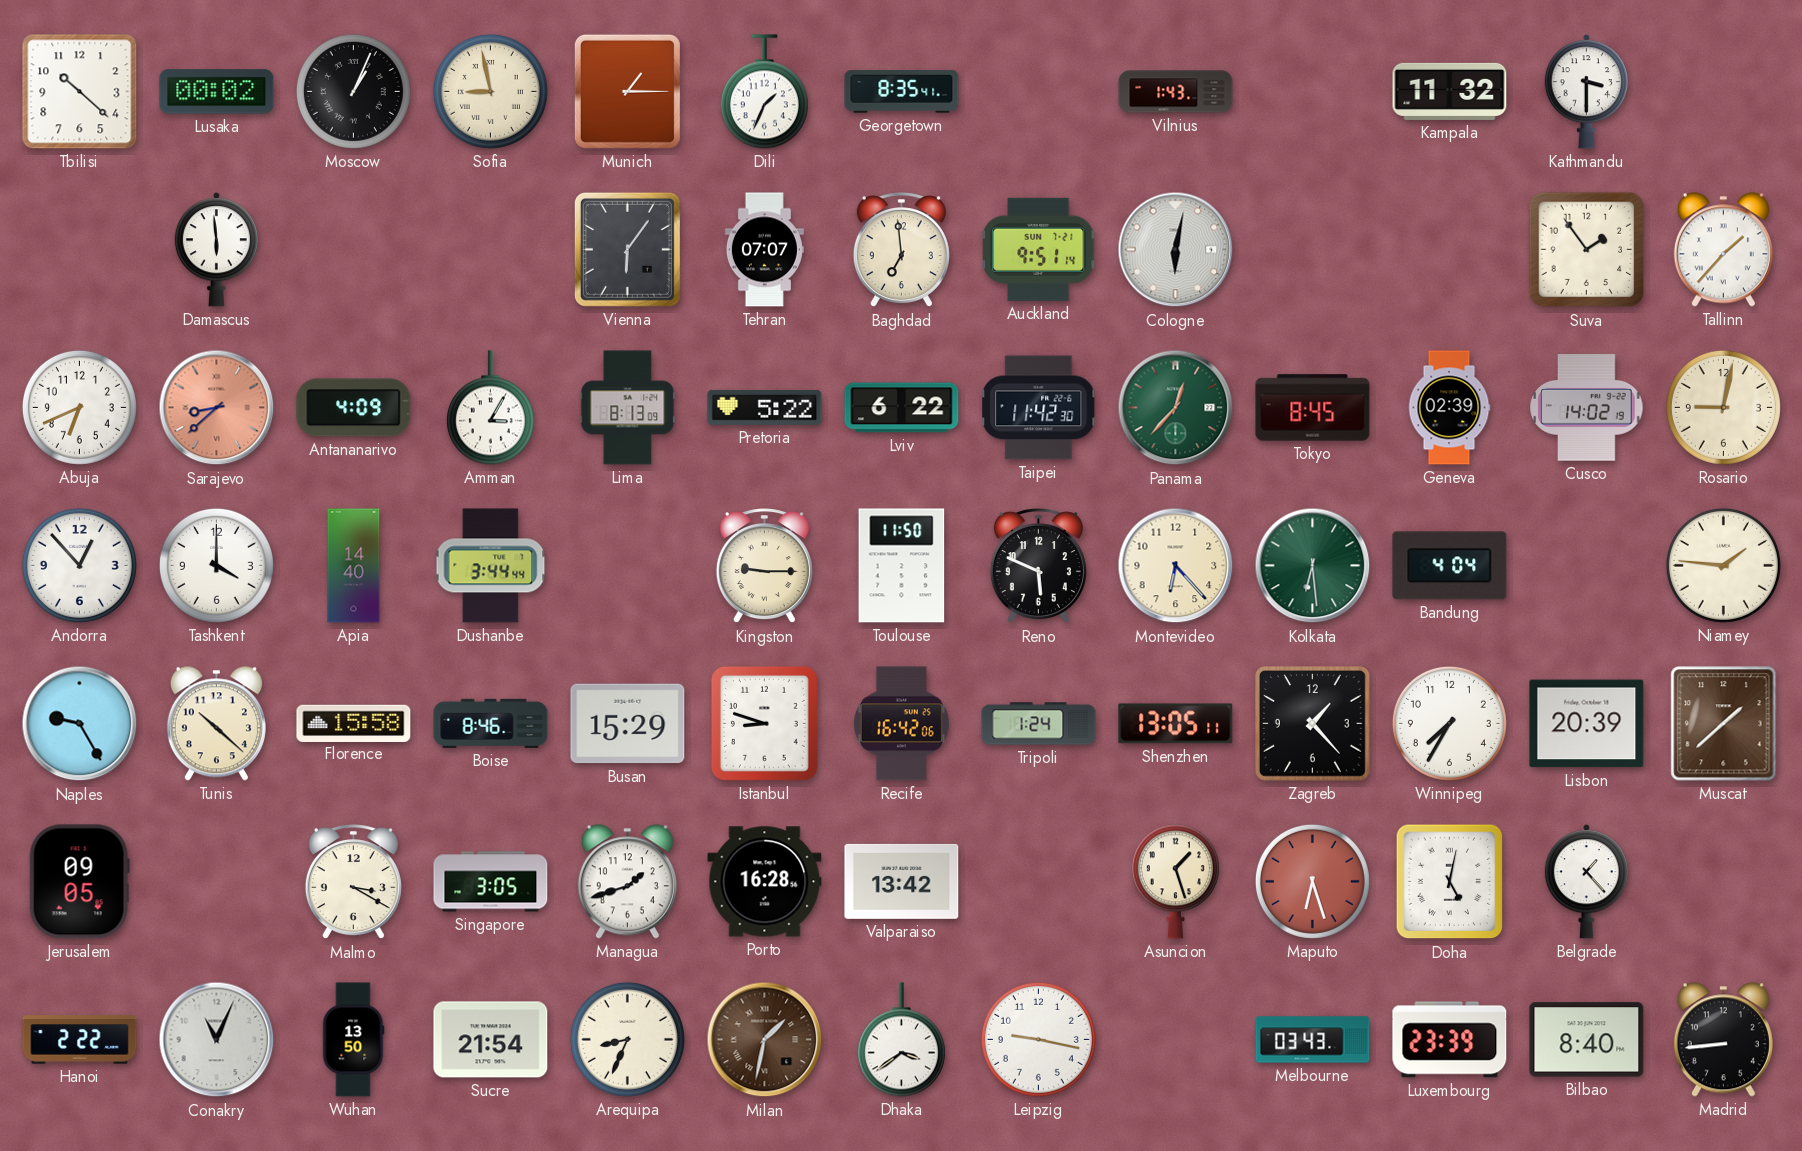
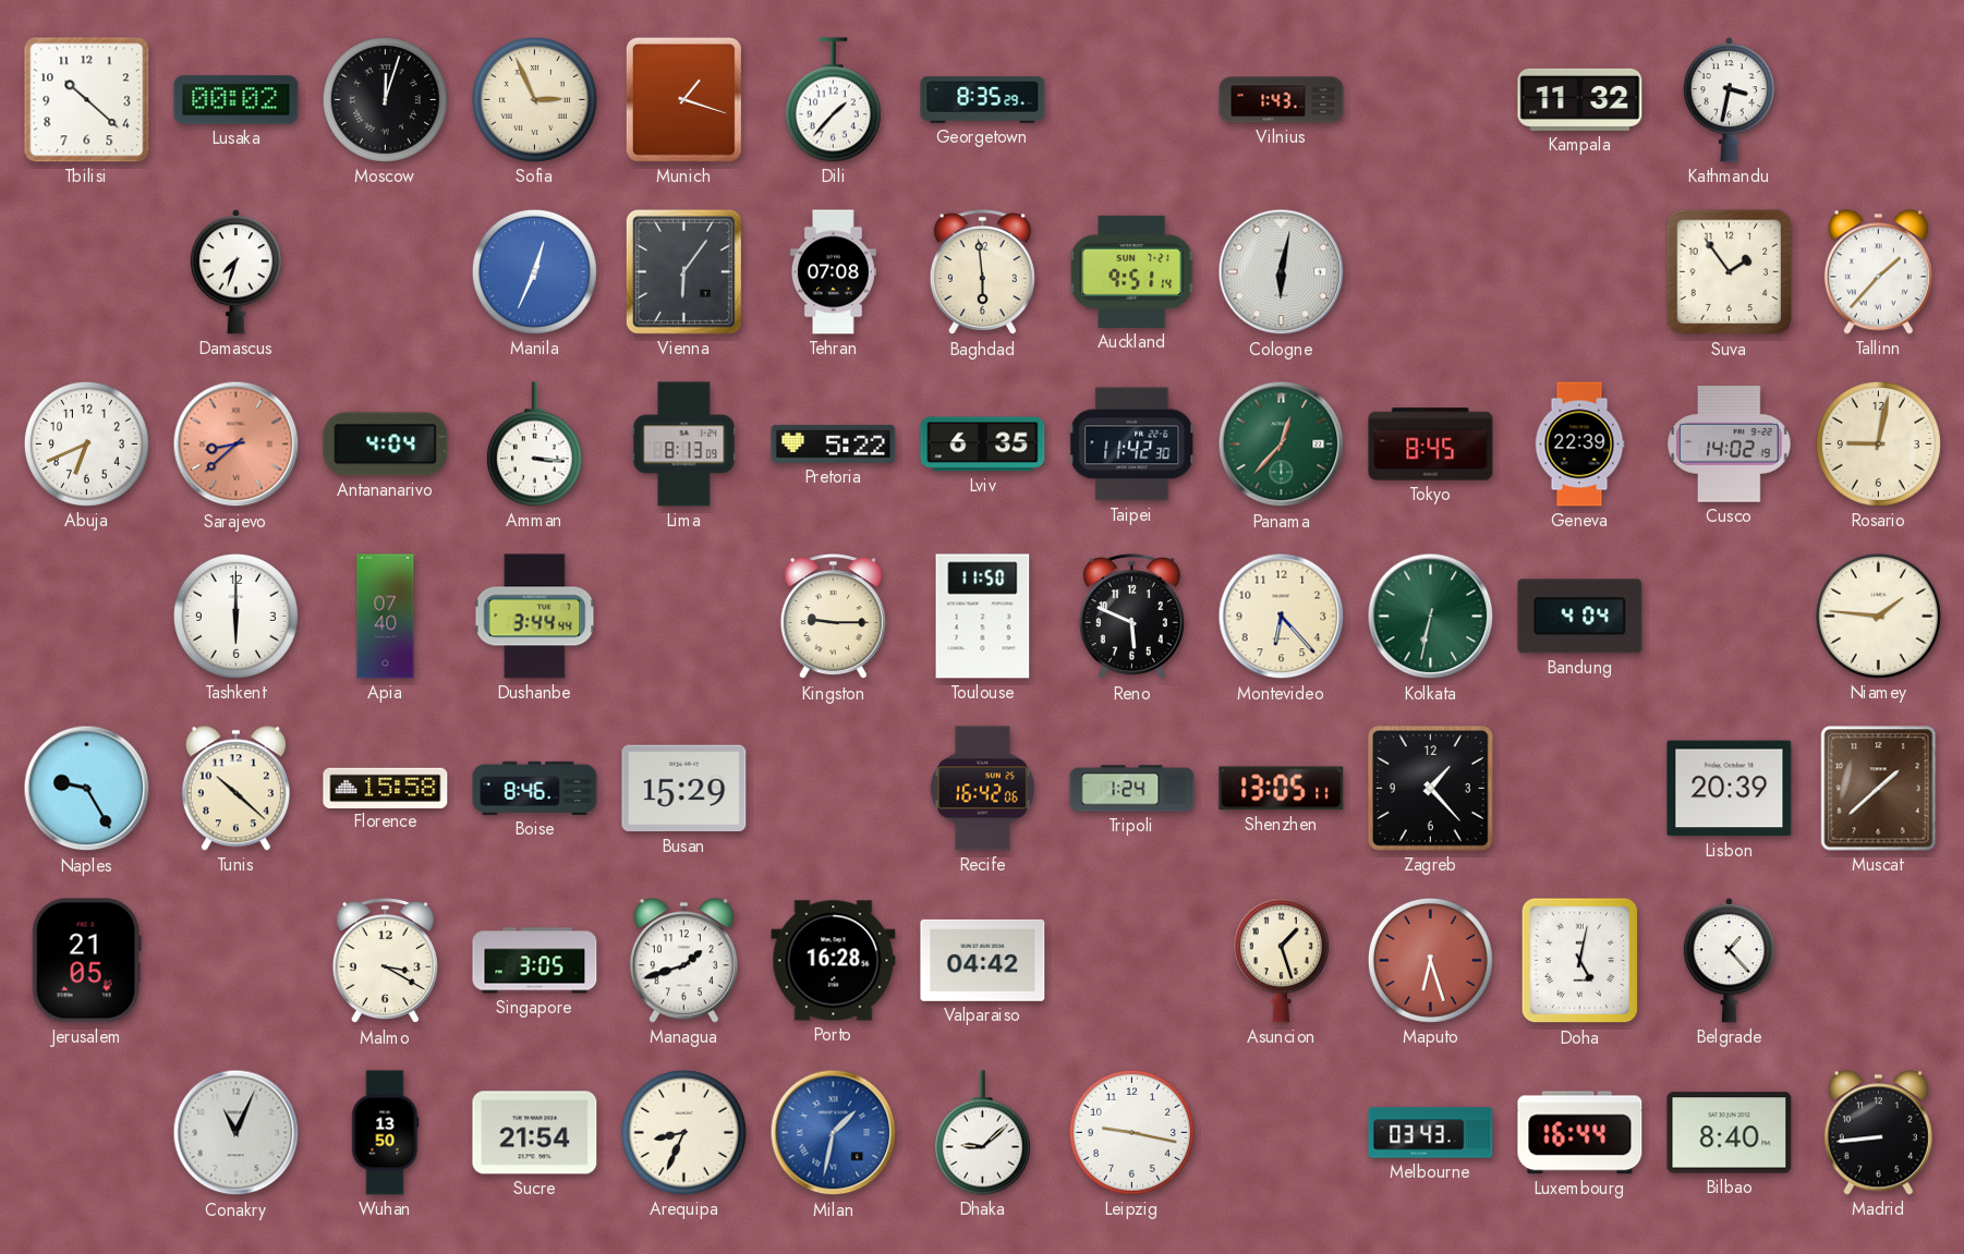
Moscow: 1:04 -> 12:03
Sofia: 8:58 -> 2:56
Munich: 1:15 -> 1:18
Dili: 1:34 -> 1:37
Georgetown: 8:35:41 -> 8:35:29
Kathmandu: 3:30 -> 3:32
Damascus: 5:59 -> 7:33
Manila: none -> 12:34
Tehran: 07:07 -> 07:08
Baghdad: 6:59 -> 5:59
Antananarivo: 4:09 -> 4:04
Amman: 3:05 -> 3:16
Lviv: 6:22 -> 6:35
Geneva: 02:39 -> 22:39
Andorra: 12:53 -> none
Tashkent: 4:00 -> 6:00
Apia: 14:40 -> 07:40
Kolkata: 6:29 -> 6:32
Istanbul: 8:48 -> none
Winnipeg: 7:35 -> none
Jerusalem: 09:05 -> 21:05
Valparaiso: 13:42 -> 04:42
Hanoi: 2:22 -> none
Milan dial: brown -> blue
Dhaka: 3:39 -> 9:08
Luxembourg: 23:39 -> 16:44
